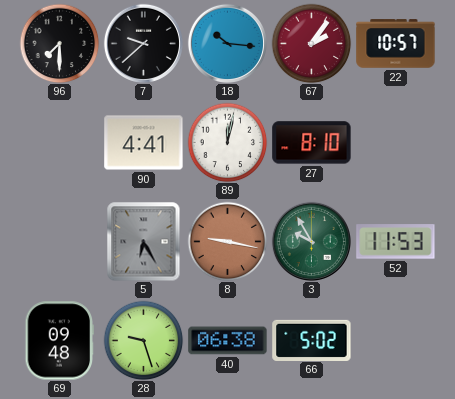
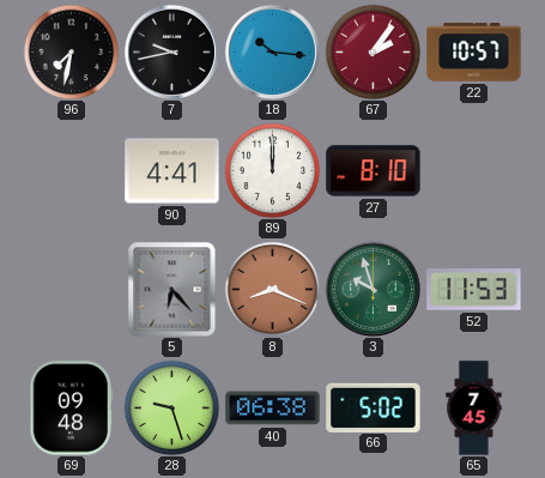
96: 7:30 -> 7:32
7: 9:38 -> 9:43
89: 12:02 -> 12:00
5: 6:25 -> 6:23
8: 9:17 -> 8:19
3: 9:55 -> 9:57
65: none -> 7:45
